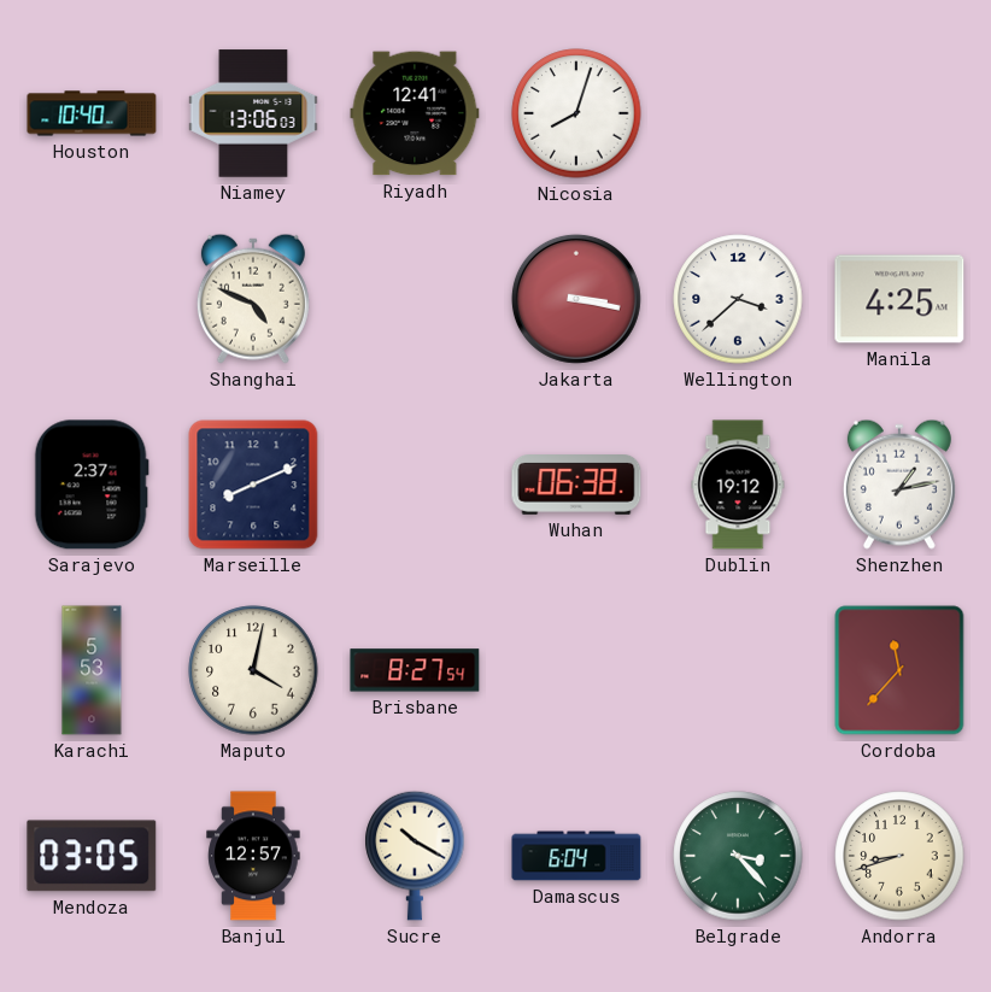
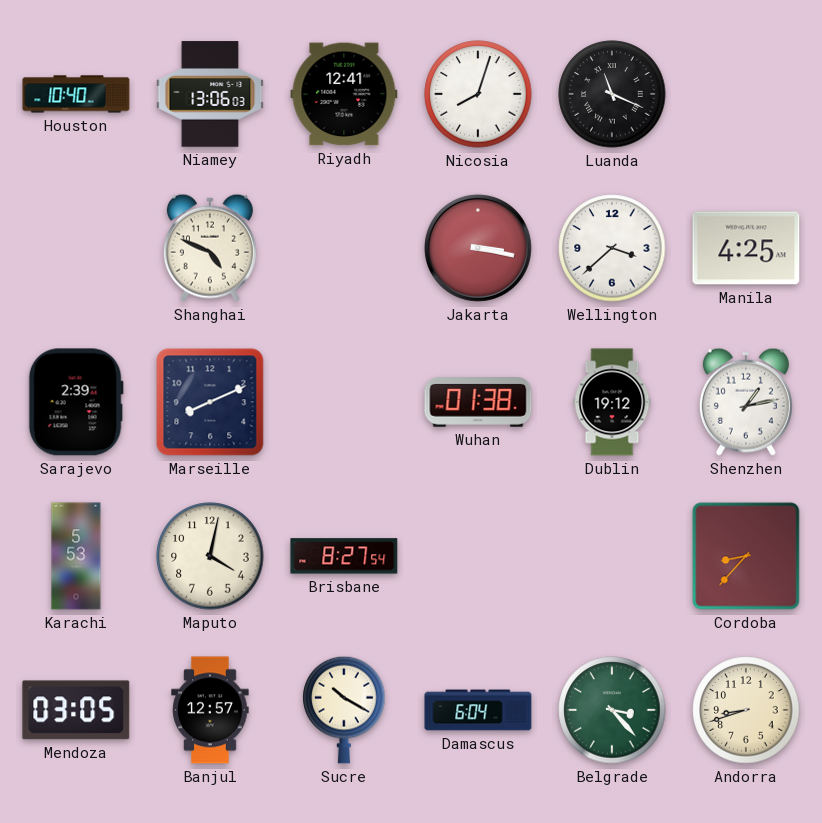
Luanda: none -> 11:19
Sarajevo: 2:37 -> 2:39
Wuhan: 06:38 -> 01:38
Cordoba: 11:37 -> 8:37
